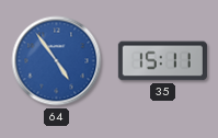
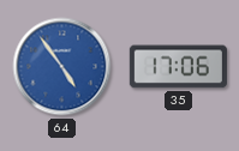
35: 15:11 -> 17:06
